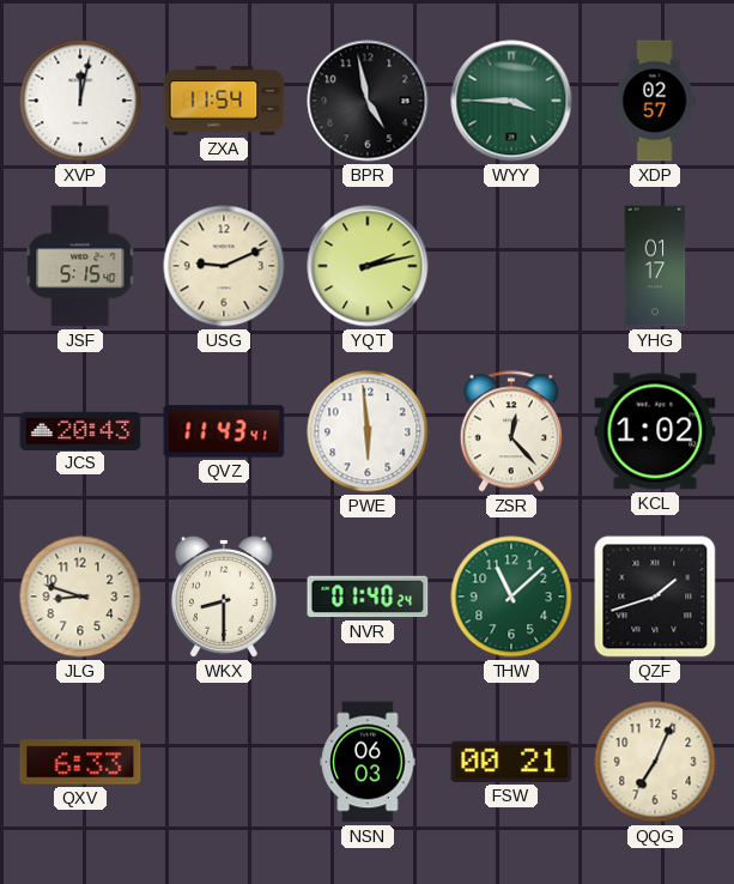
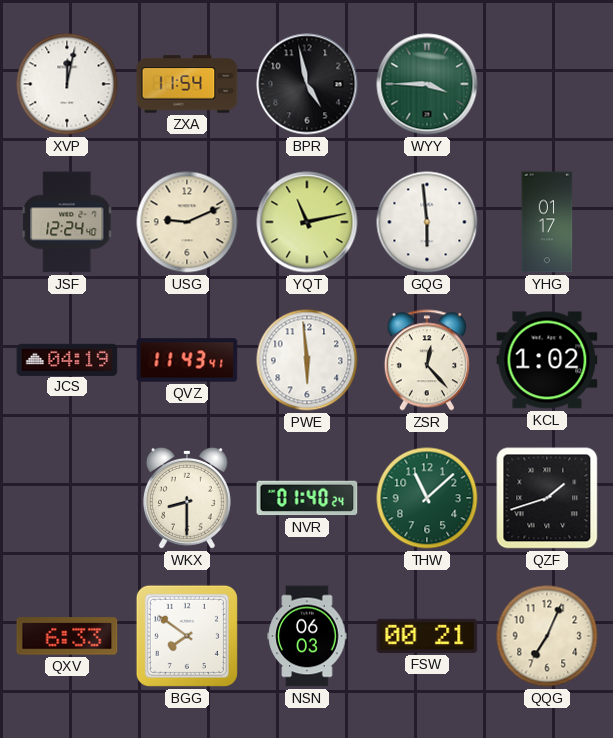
XDP: 02:57 -> none
JSF: 5:15 -> 12:24
YQT: 2:13 -> 11:13
GQG: none -> 5:59
JCS: 20:43 -> 04:19
JLG: 8:48 -> none
BGG: none -> 7:51
